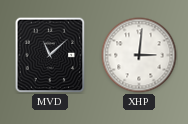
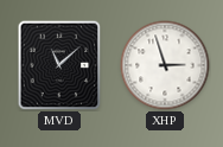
XHP: 3:01 -> 2:57
